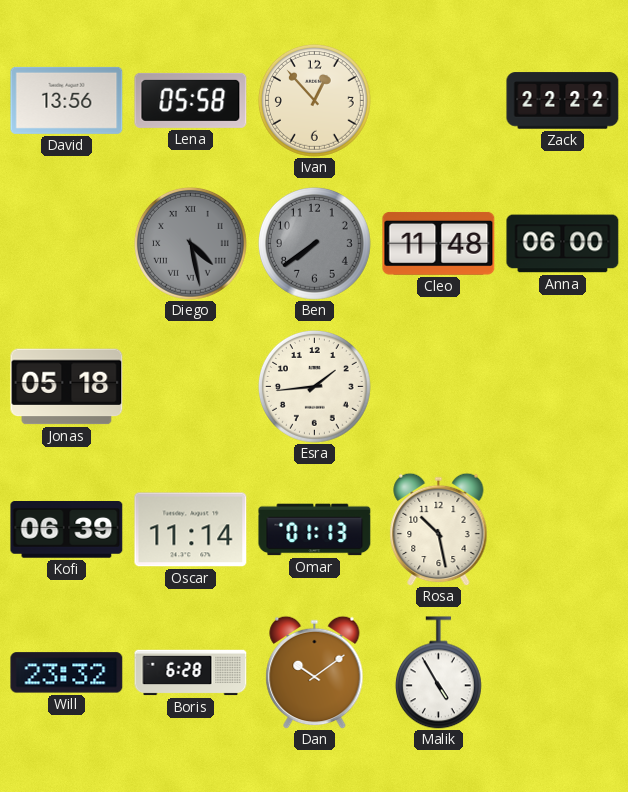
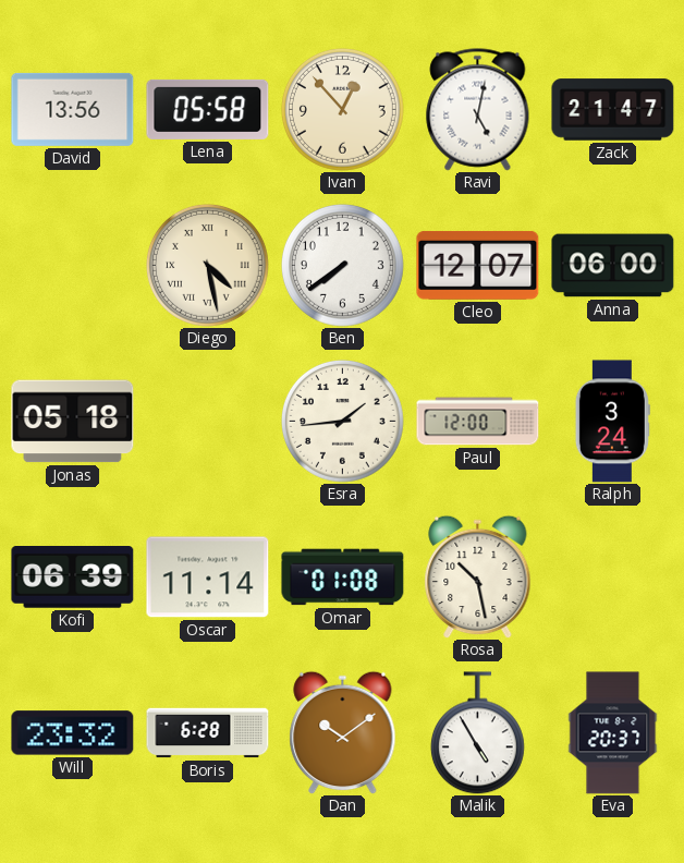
Ravi: none -> 5:02
Zack: 22:22 -> 21:47
Diego dial: grey -> cream
Ben dial: grey -> white
Cleo: 11:48 -> 12:07
Paul: none -> 12:00
Ralph: none -> 3:24
Omar: 01:13 -> 01:08
Eva: none -> 20:37
